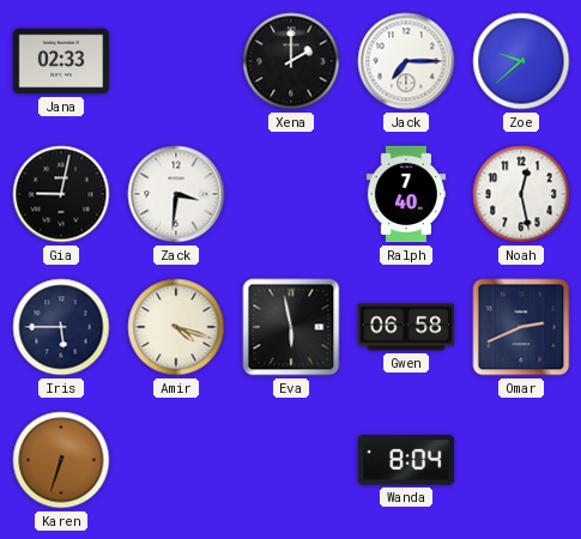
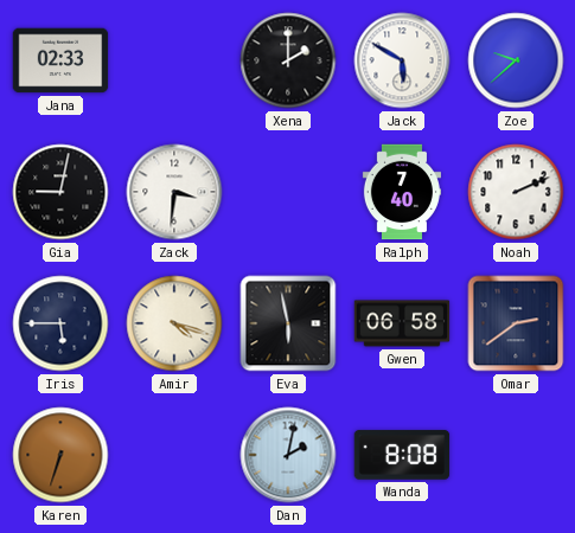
Jack: 7:15 -> 5:50
Noah: 12:28 -> 2:11
Omar: 2:41 -> 2:39
Dan: none -> 2:02
Wanda: 8:04 -> 8:08
